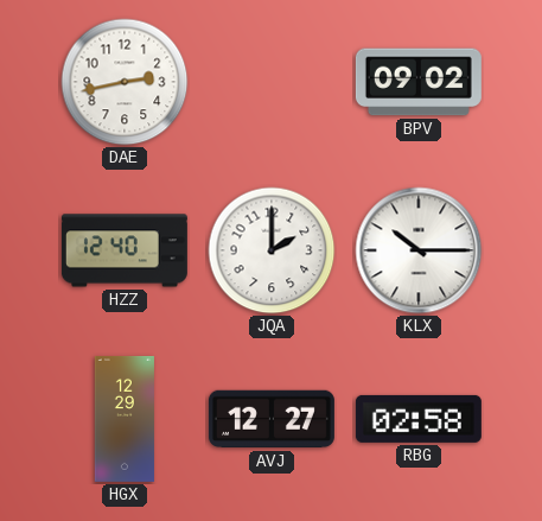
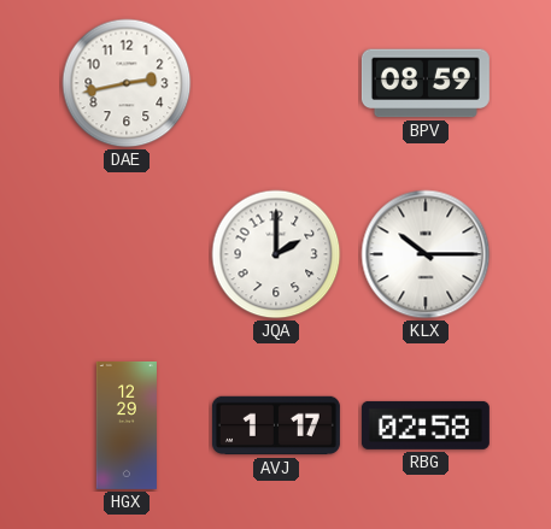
BPV: 09:02 -> 08:59
HZZ: 12:40 -> none
AVJ: 12:27 -> 1:17
